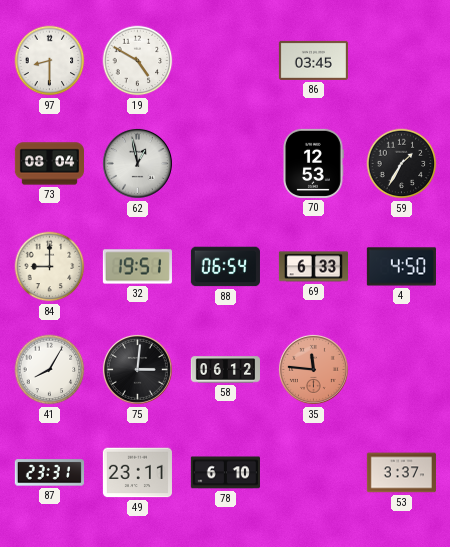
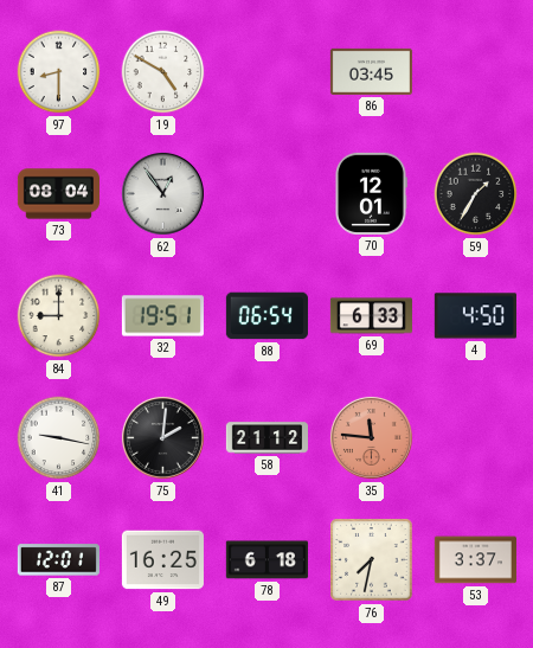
62: 12:58 -> 12:54
70: 12:53 -> 12:01
41: 8:05 -> 9:17
75: 3:01 -> 2:01
58: 06:12 -> 21:12
87: 23:31 -> 12:01
49: 23:11 -> 16:25
78: 6:10 -> 6:18
76: none -> 7:32
